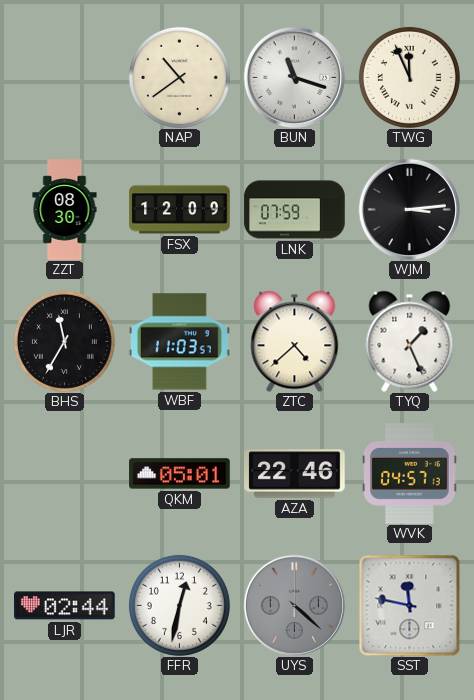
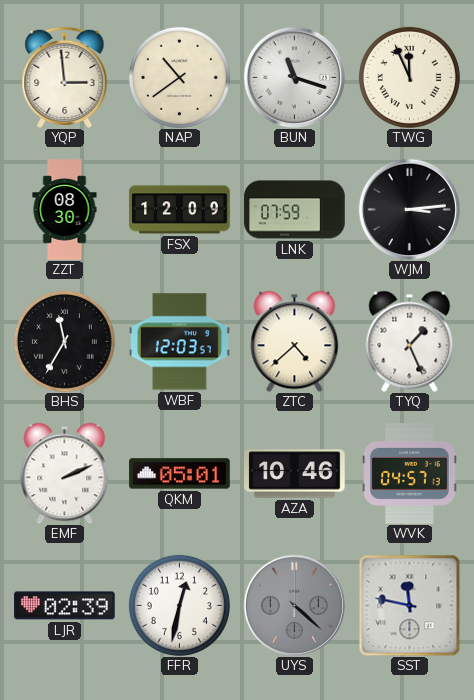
YQP: none -> 2:59
WBF: 11:03 -> 12:03
EMF: none -> 2:11
AZA: 22:46 -> 10:46
LJR: 02:44 -> 02:39
